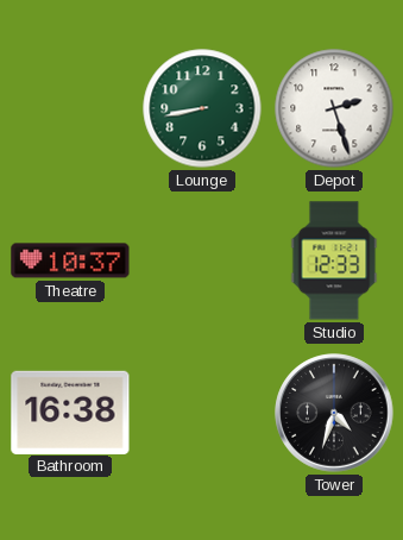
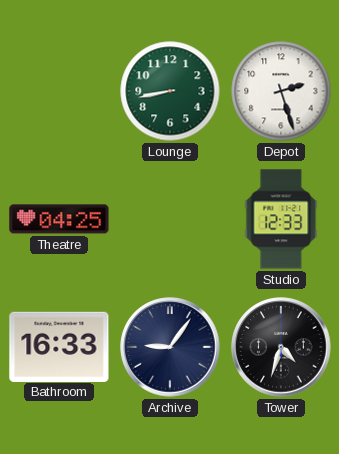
Theatre: 10:37 -> 04:25
Bathroom: 16:38 -> 16:33
Archive: none -> 9:06
